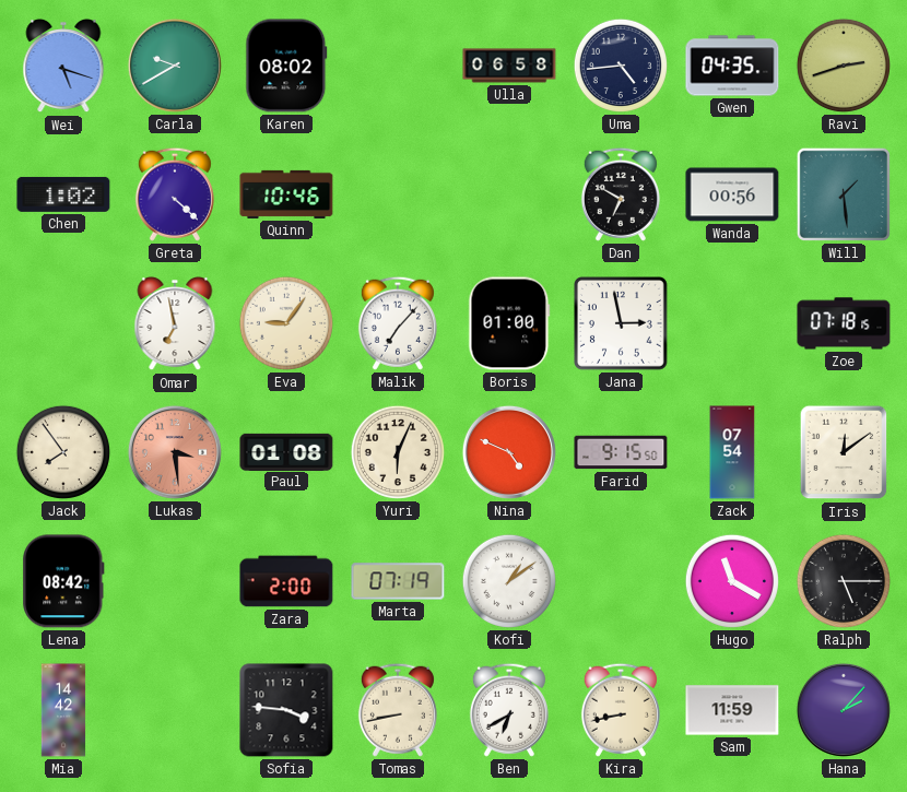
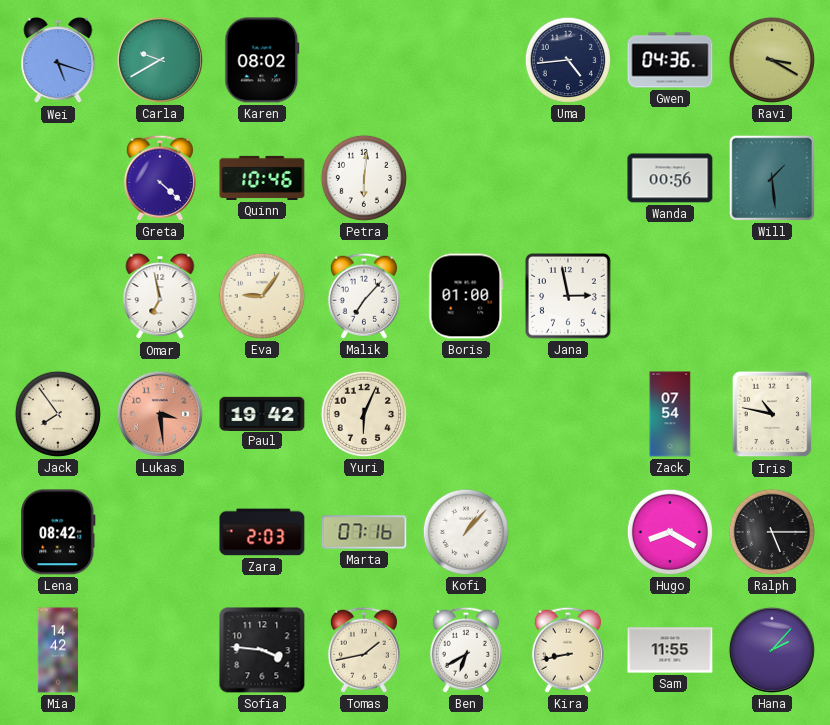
Ulla: 06:58 -> none
Gwen: 04:35 -> 04:36
Ravi: 2:42 -> 3:20
Chen: 1:02 -> none
Petra: none -> 6:01
Dan: 6:50 -> none
Zoe: 07:18 -> none
Paul: 01:08 -> 19:42
Nina: 4:49 -> none
Farid: 9:15 -> none
Iris: 12:09 -> 10:47
Zara: 2:00 -> 2:03
Marta: 07:19 -> 07:16
Kofi: 1:09 -> 1:07
Hugo: 11:20 -> 8:20
Tomas: 8:43 -> 1:43
Sam: 11:59 -> 11:55
